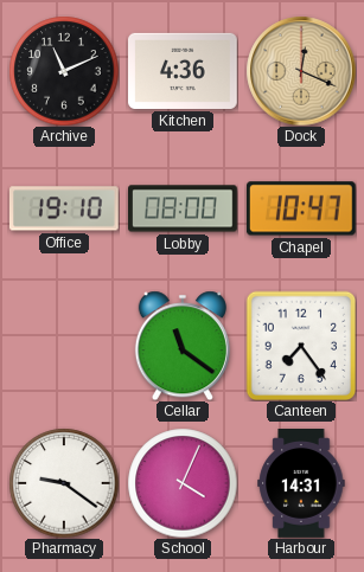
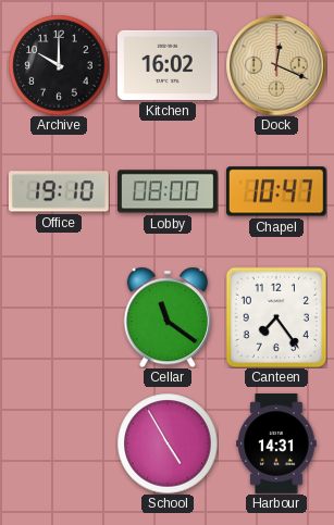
Archive: 11:11 -> 10:00
Kitchen: 4:36 -> 16:02
Pharmacy: 9:21 -> none
School: 4:04 -> 4:55
